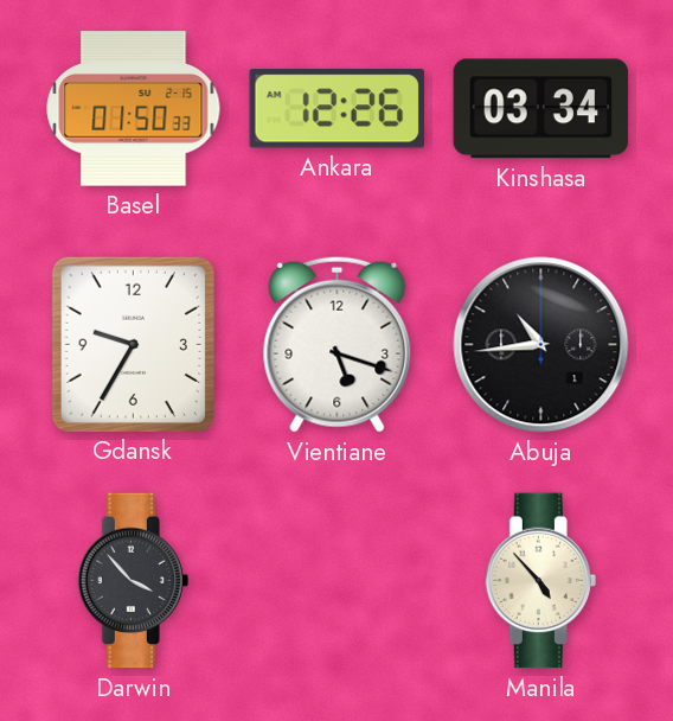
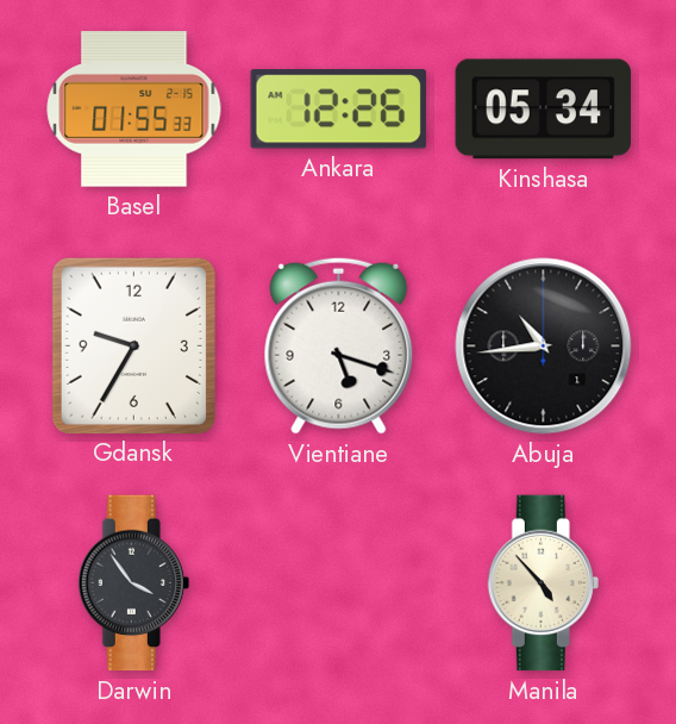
Basel: 01:50 -> 01:55
Kinshasa: 03:34 -> 05:34
Darwin: 3:53 -> 3:54
